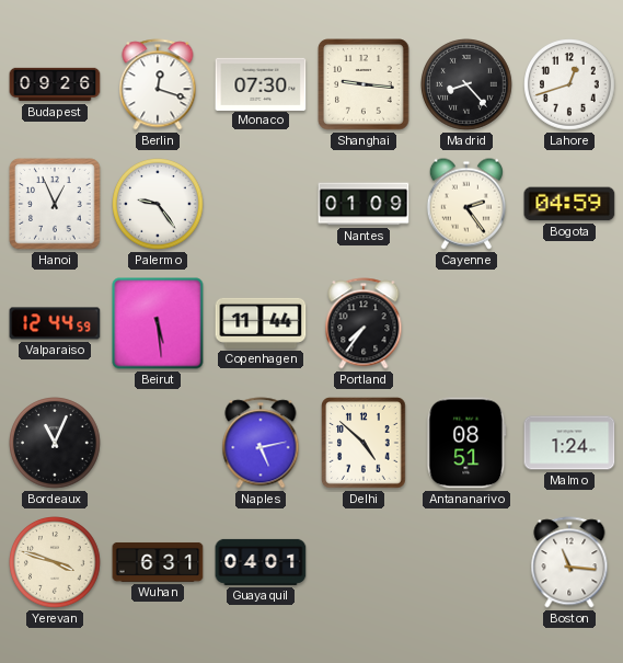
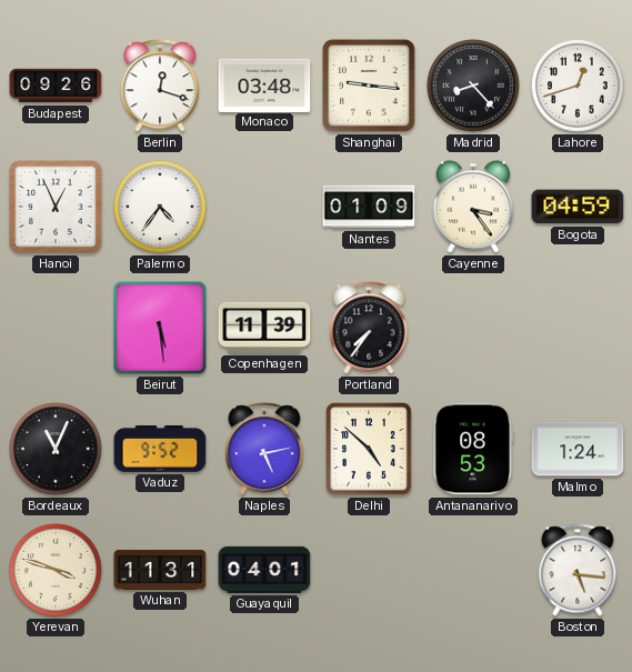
Monaco: 07:30 -> 03:48
Palermo: 9:24 -> 4:36
Cayenne: 2:24 -> 3:24
Valparaiso: 12:44 -> none
Copenhagen: 11:44 -> 11:39
Vaduz: none -> 9:52
Antananarivo: 08:51 -> 08:53
Wuhan: 6:31 -> 11:31
Boston: 11:16 -> 5:16
